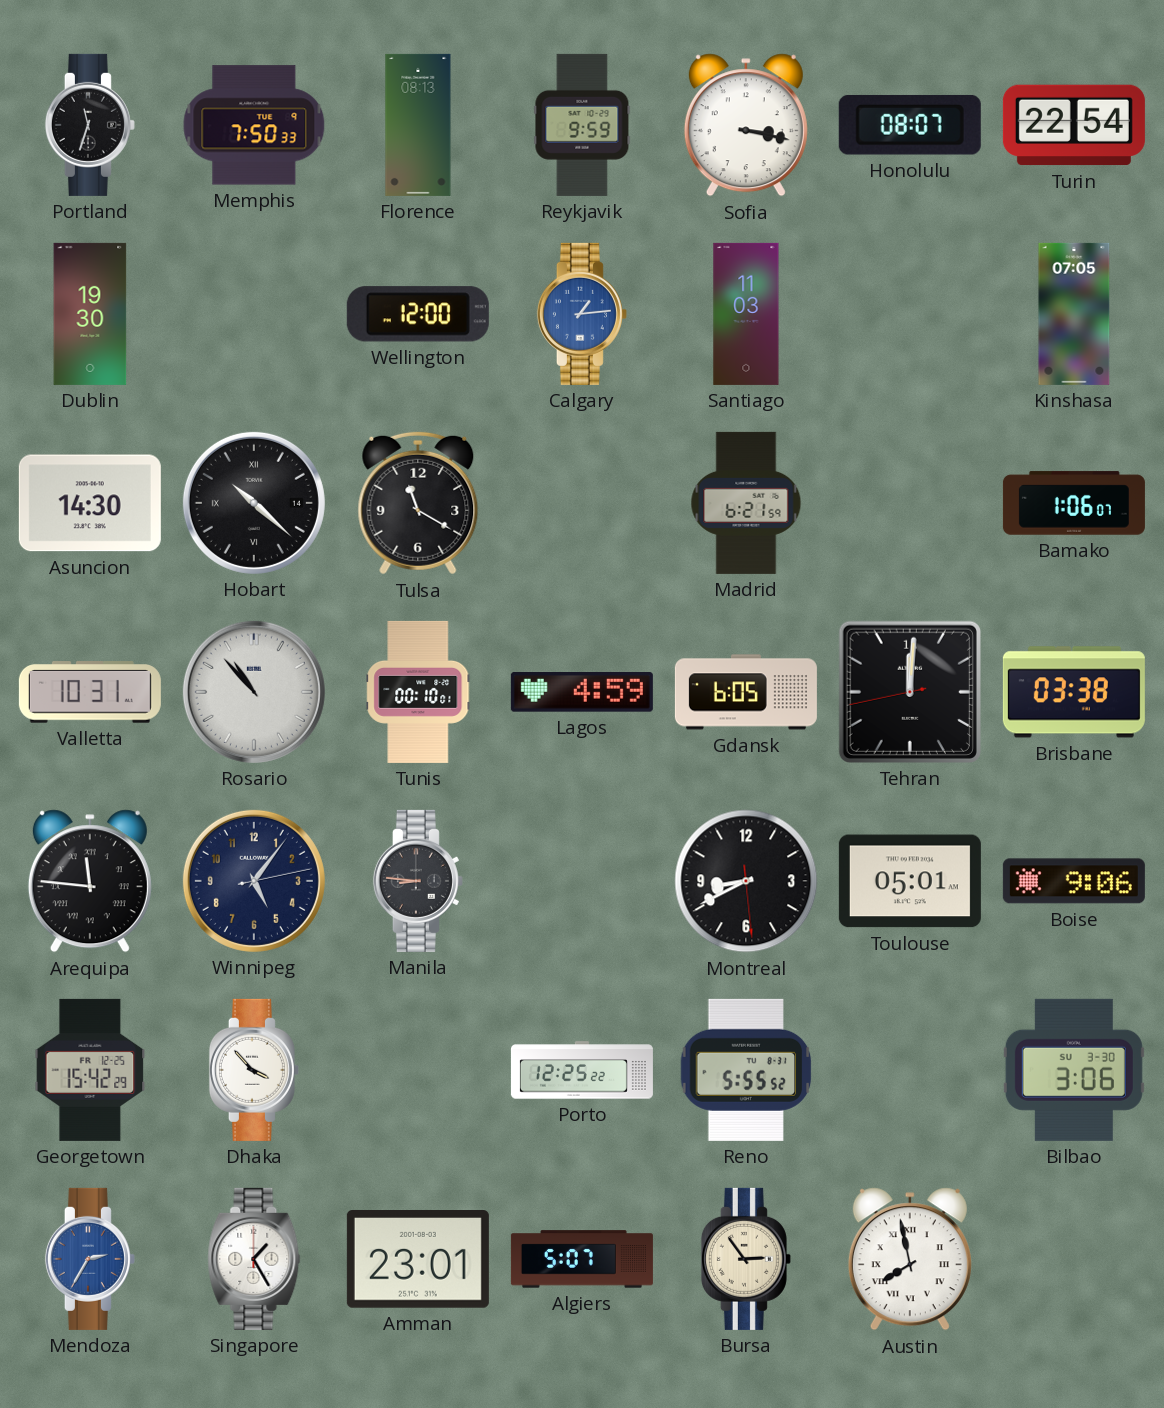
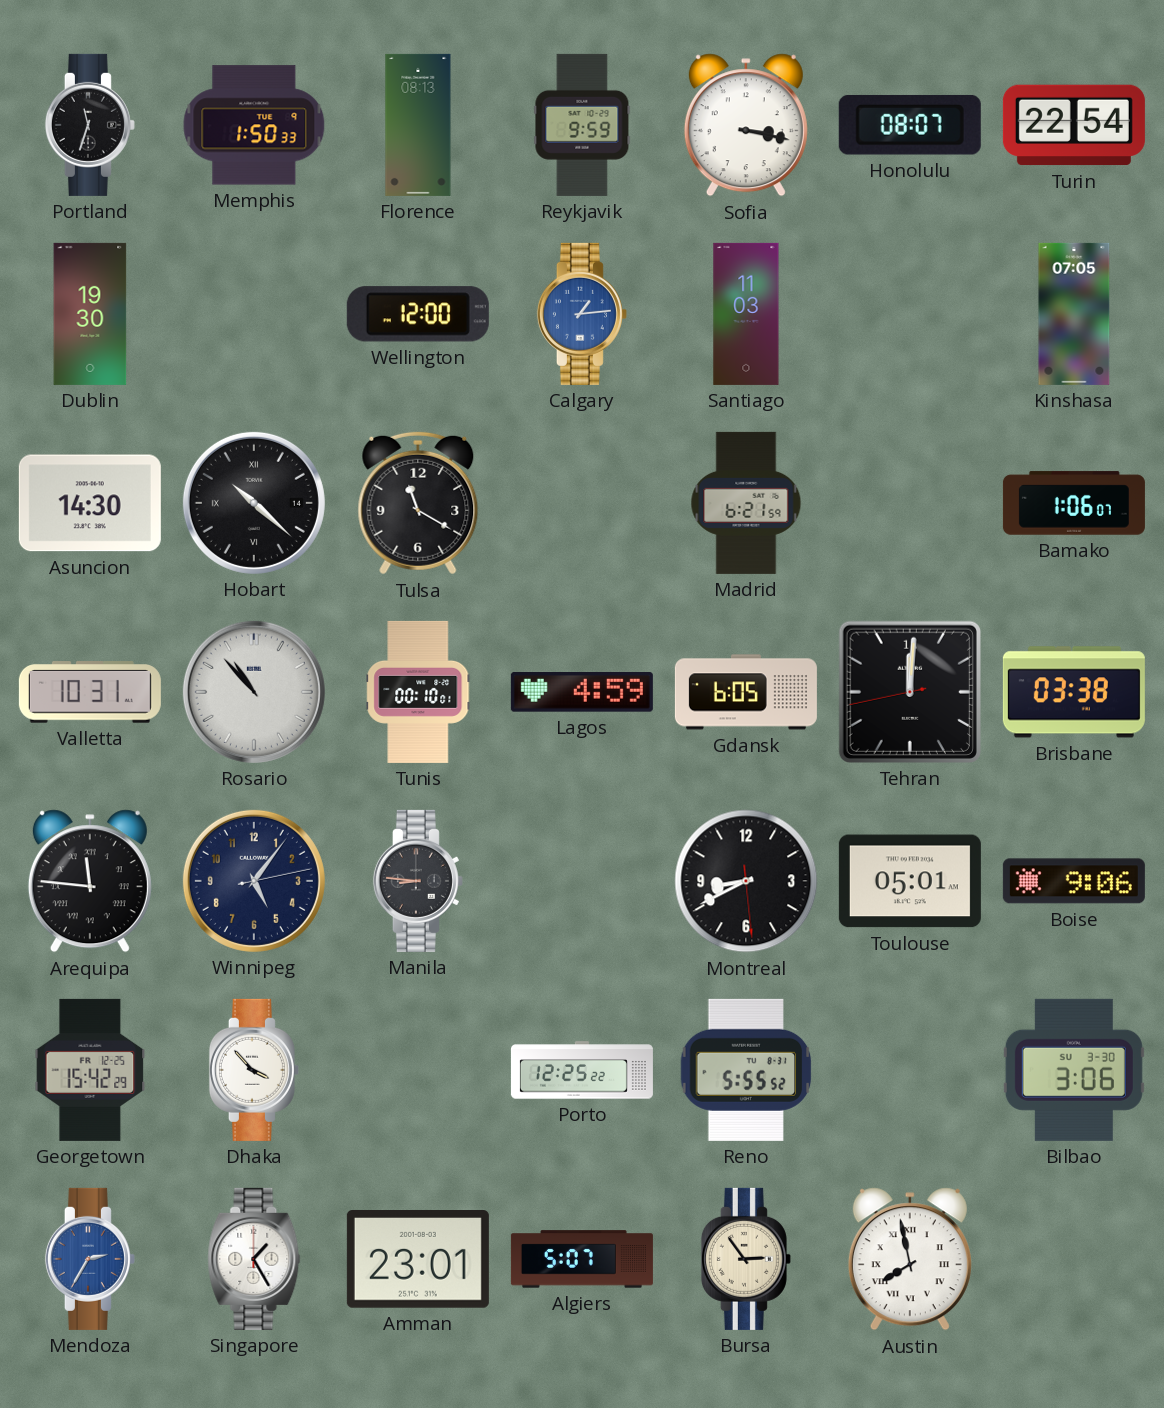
Memphis: 7:50 -> 1:50
